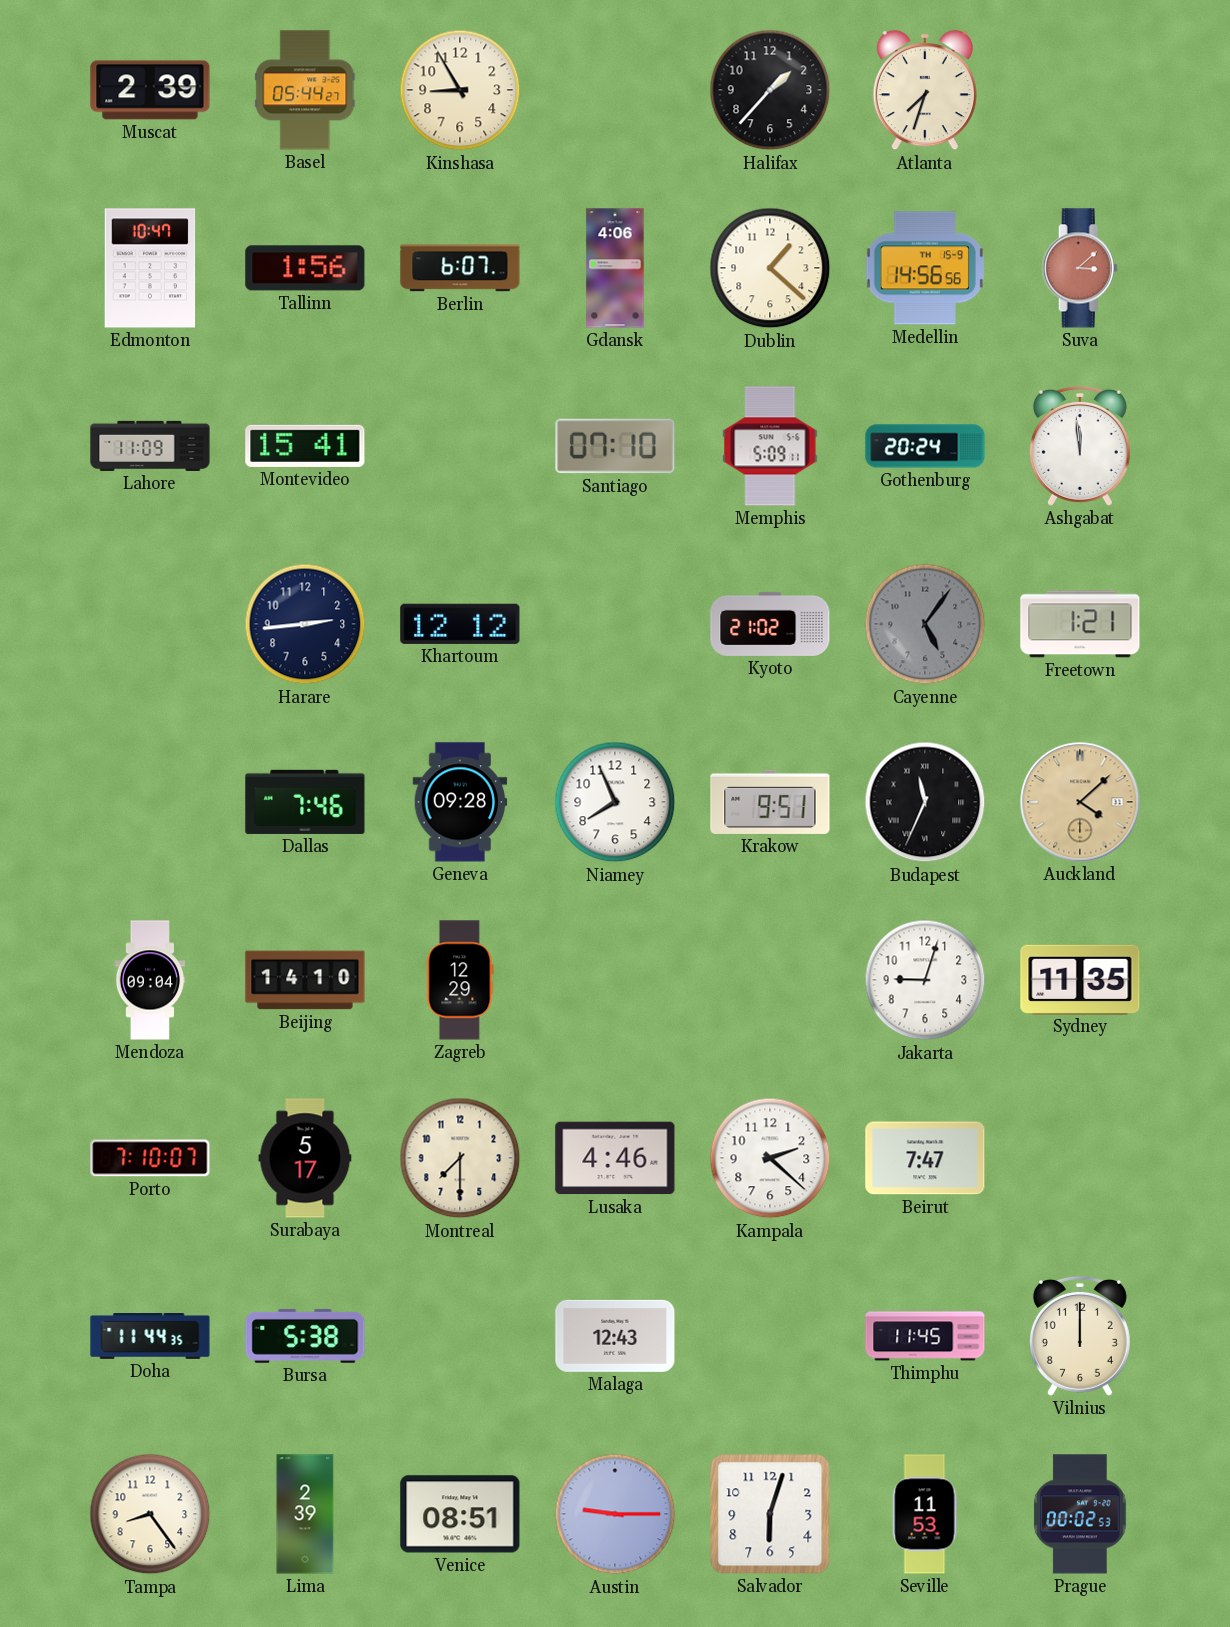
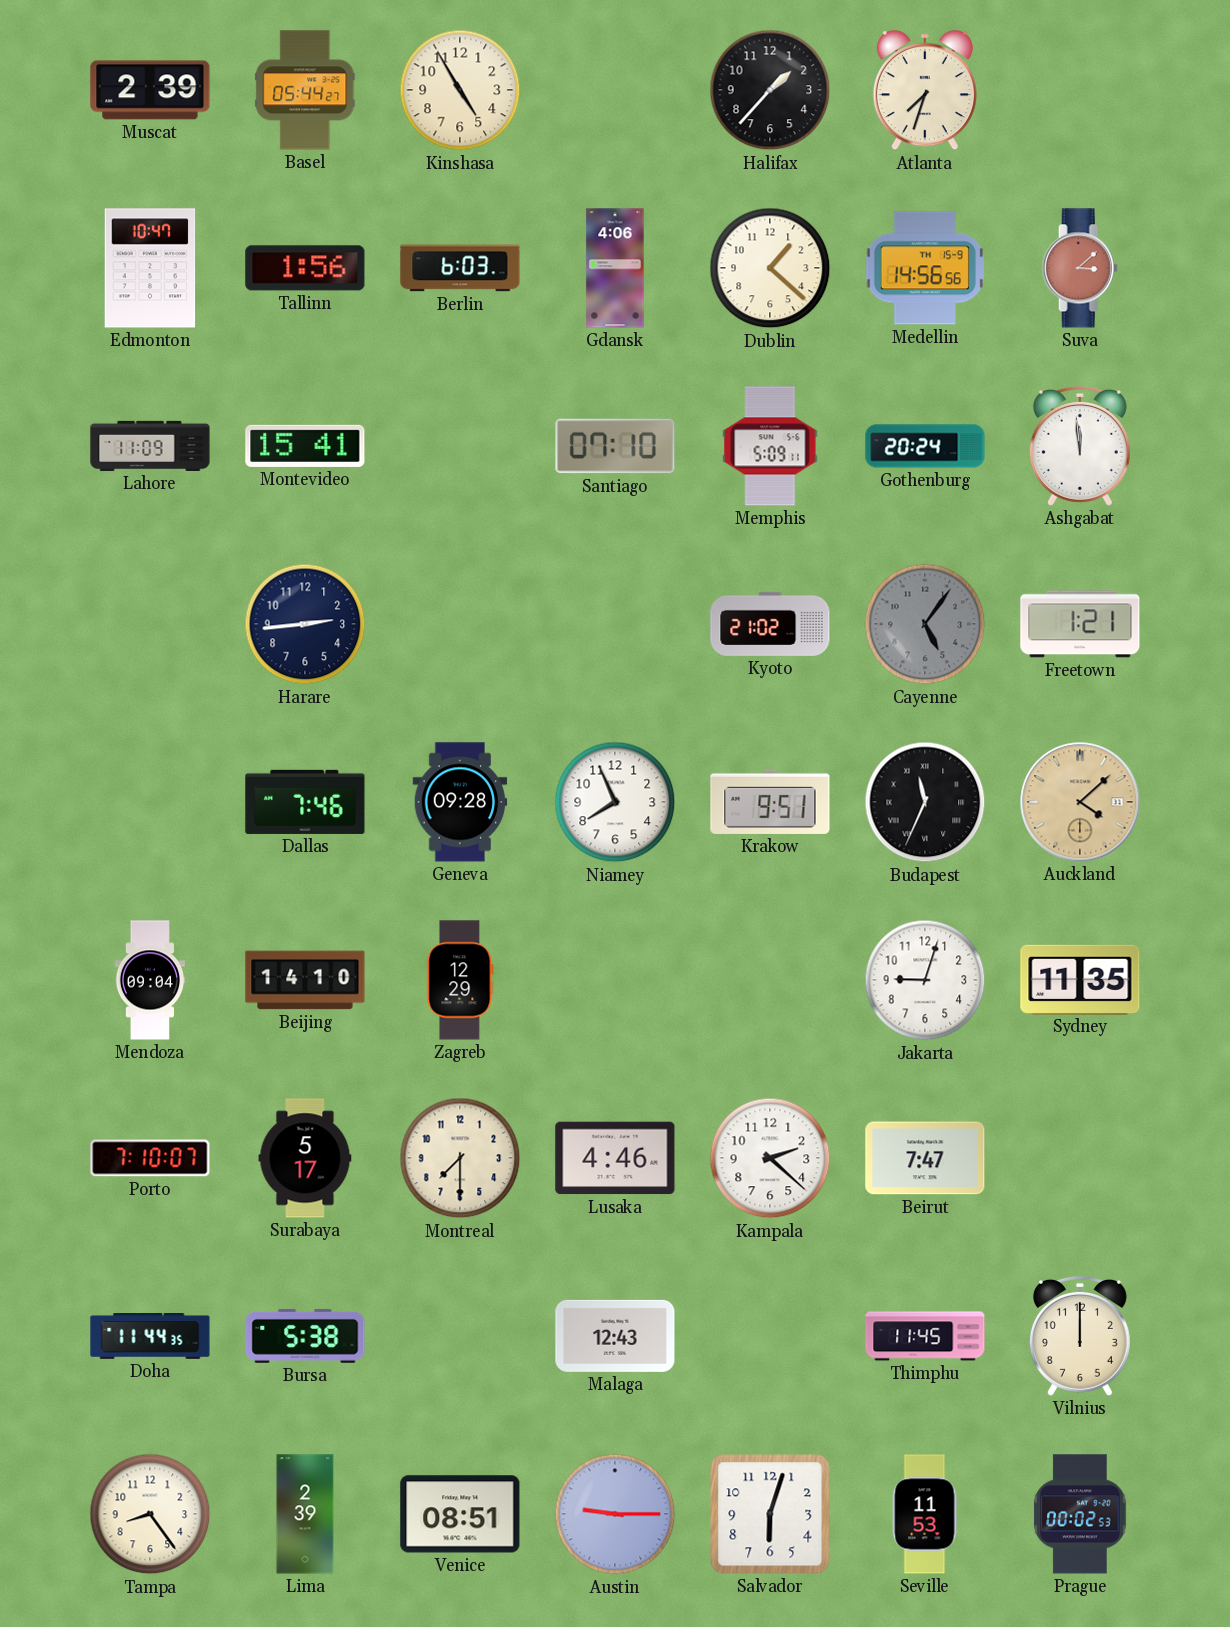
Kinshasa: 8:55 -> 4:55
Berlin: 6:07 -> 6:03
Khartoum: 12:12 -> none
